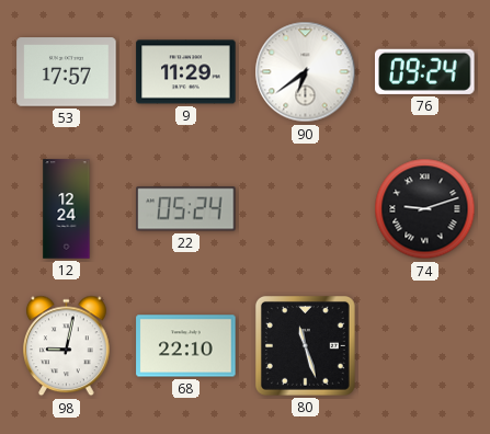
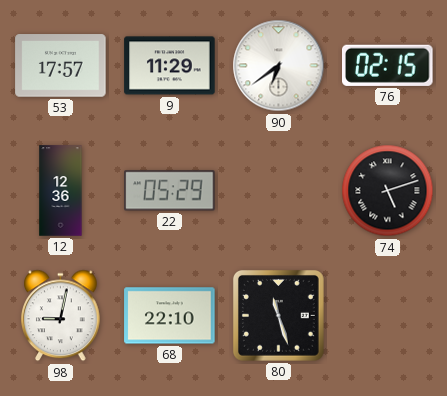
76: 09:24 -> 02:15
12: 12:24 -> 12:36
22: 05:24 -> 05:29
74: 9:12 -> 5:12
